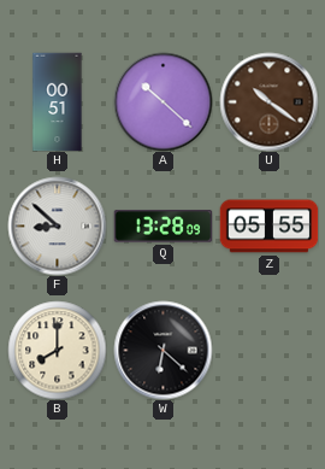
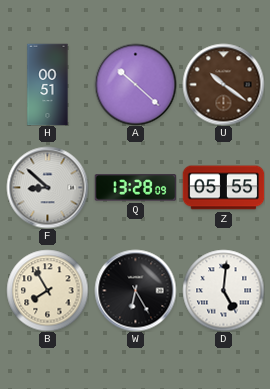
B: 8:00 -> 7:55
W: 6:22 -> 6:25
D: none -> 5:01
